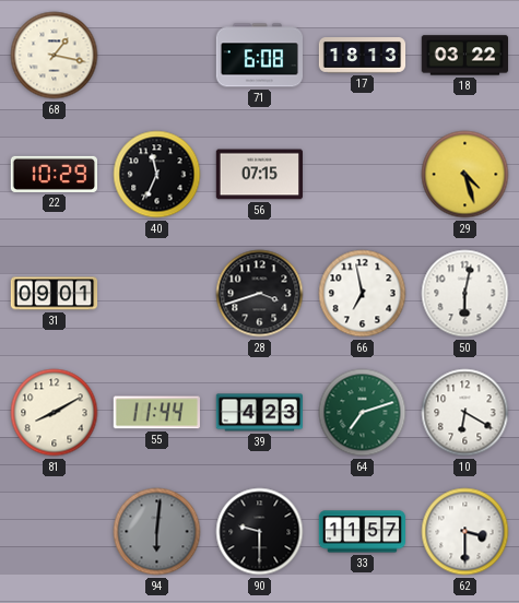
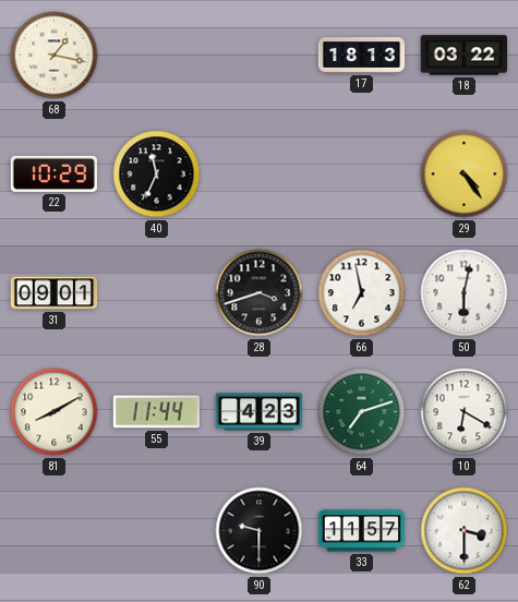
71: 6:08 -> none
56: 07:15 -> none
29: 4:27 -> 4:24
94: 6:01 -> none
